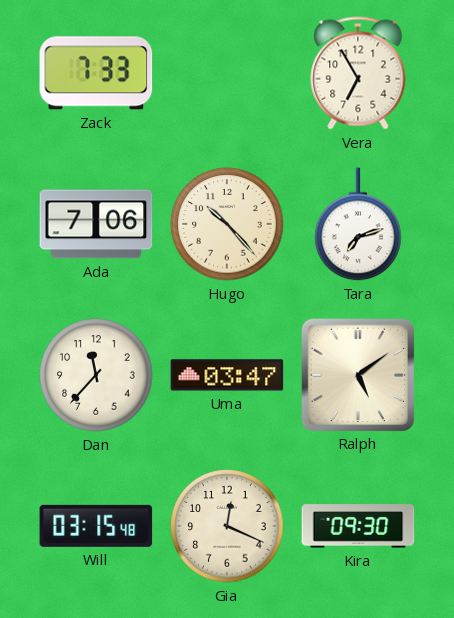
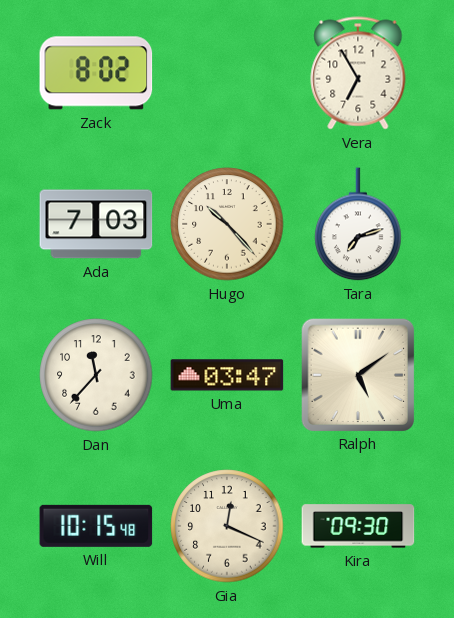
Zack: 7:33 -> 8:02
Ada: 7:06 -> 7:03
Will: 03:15 -> 10:15
